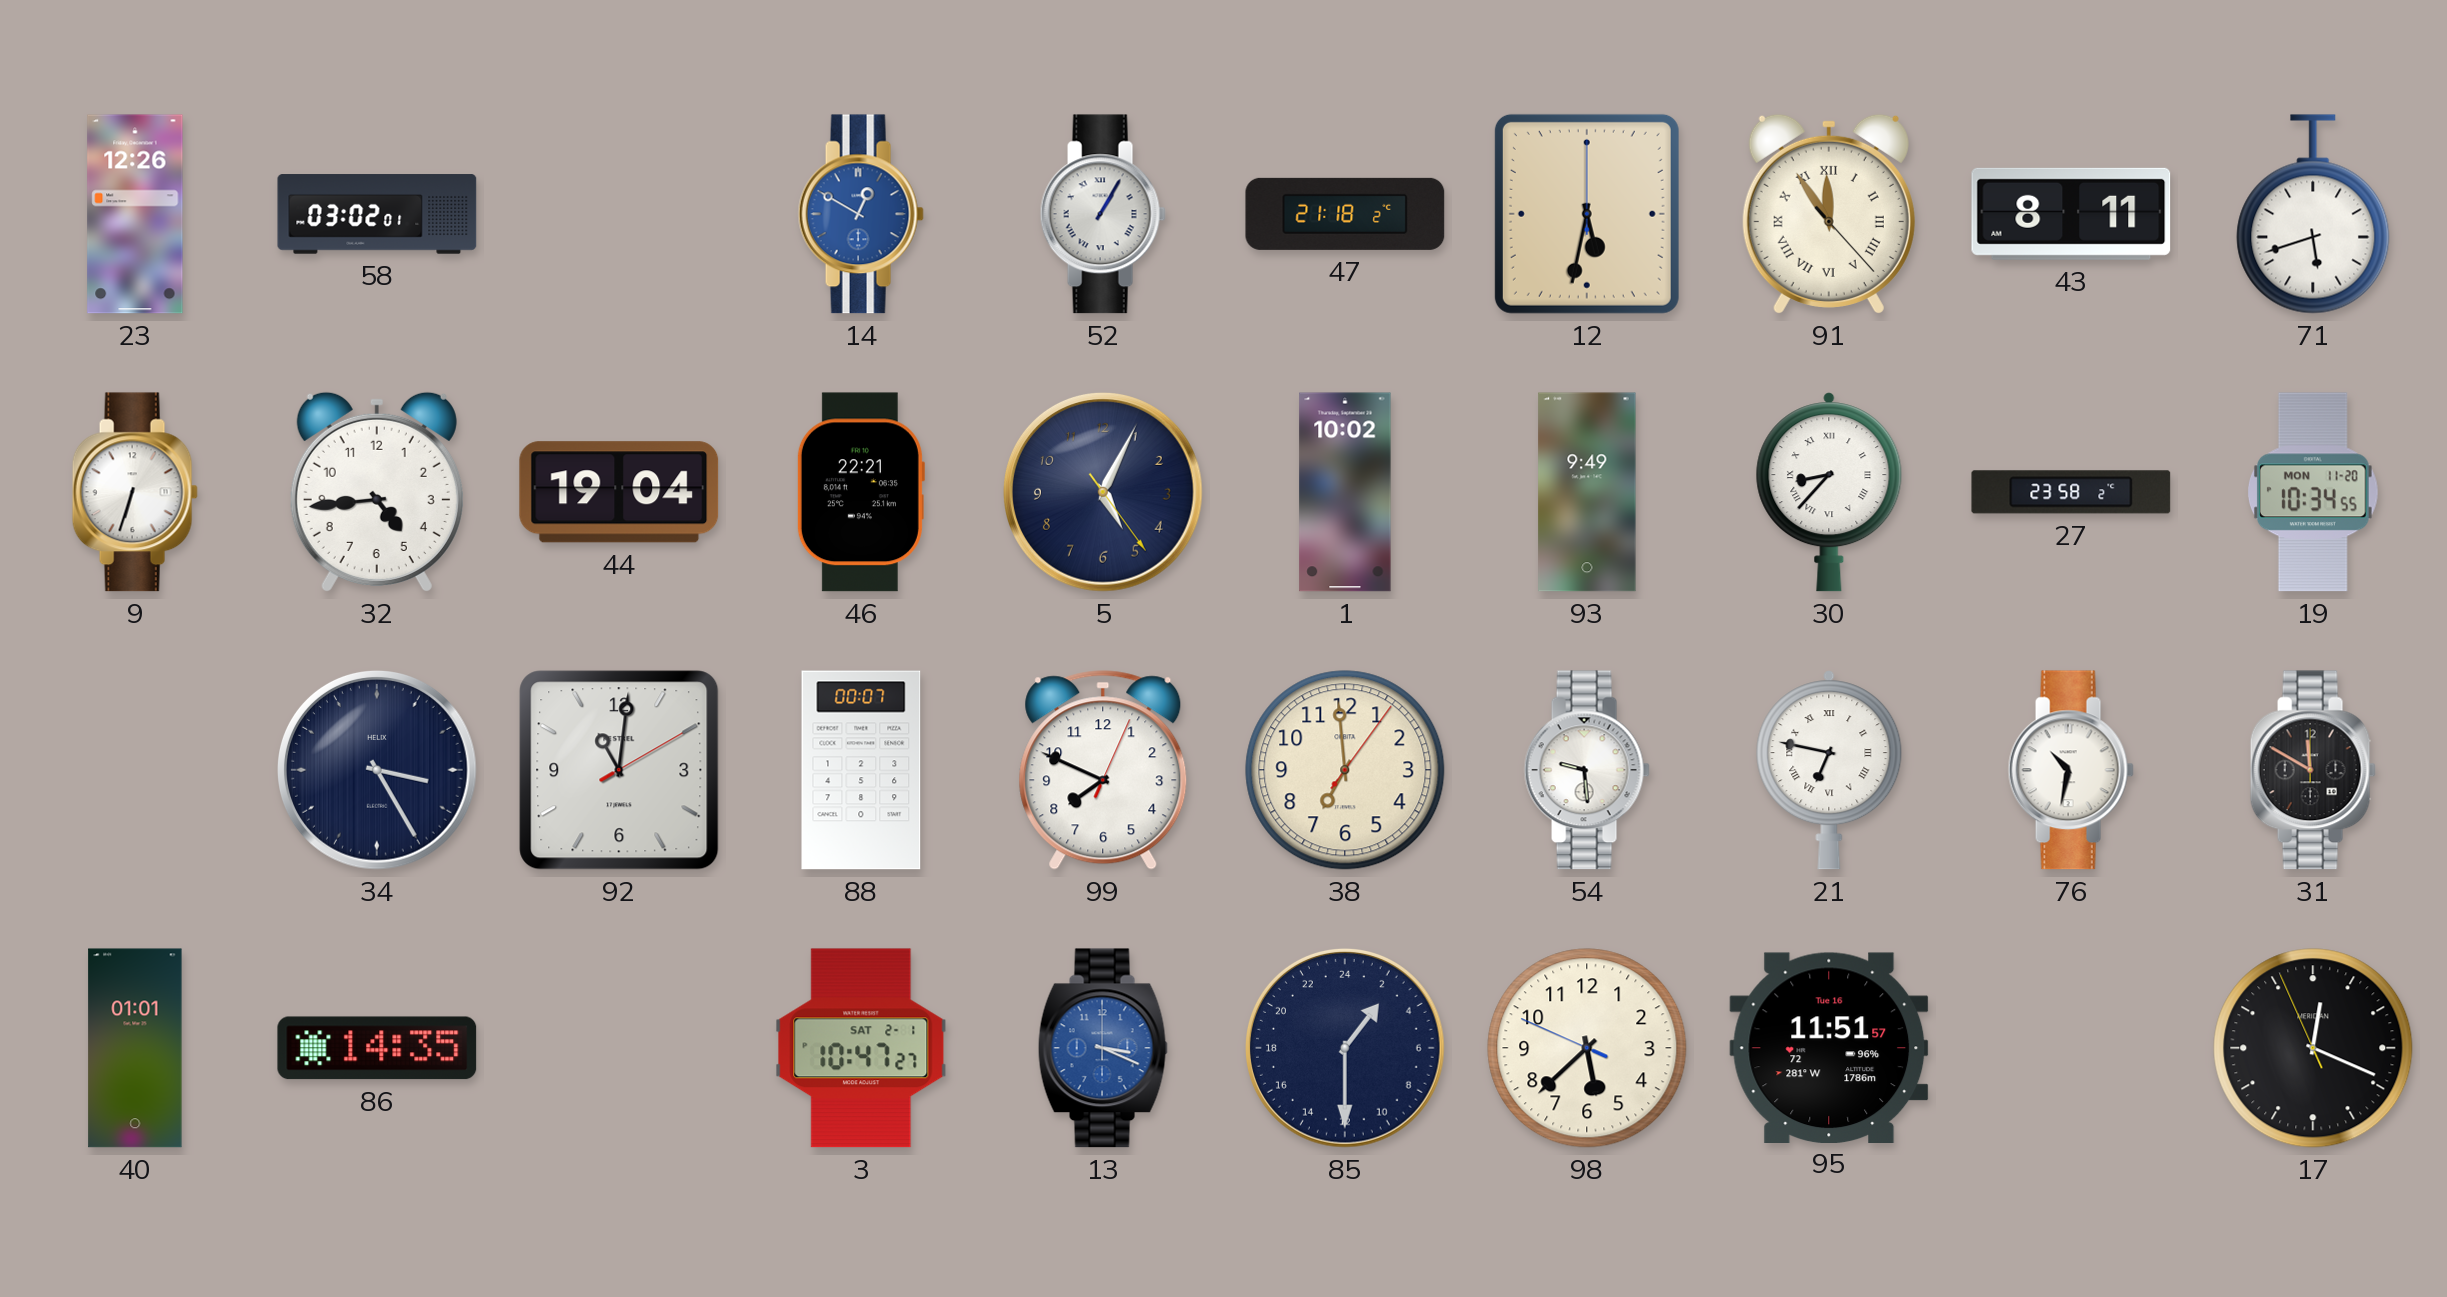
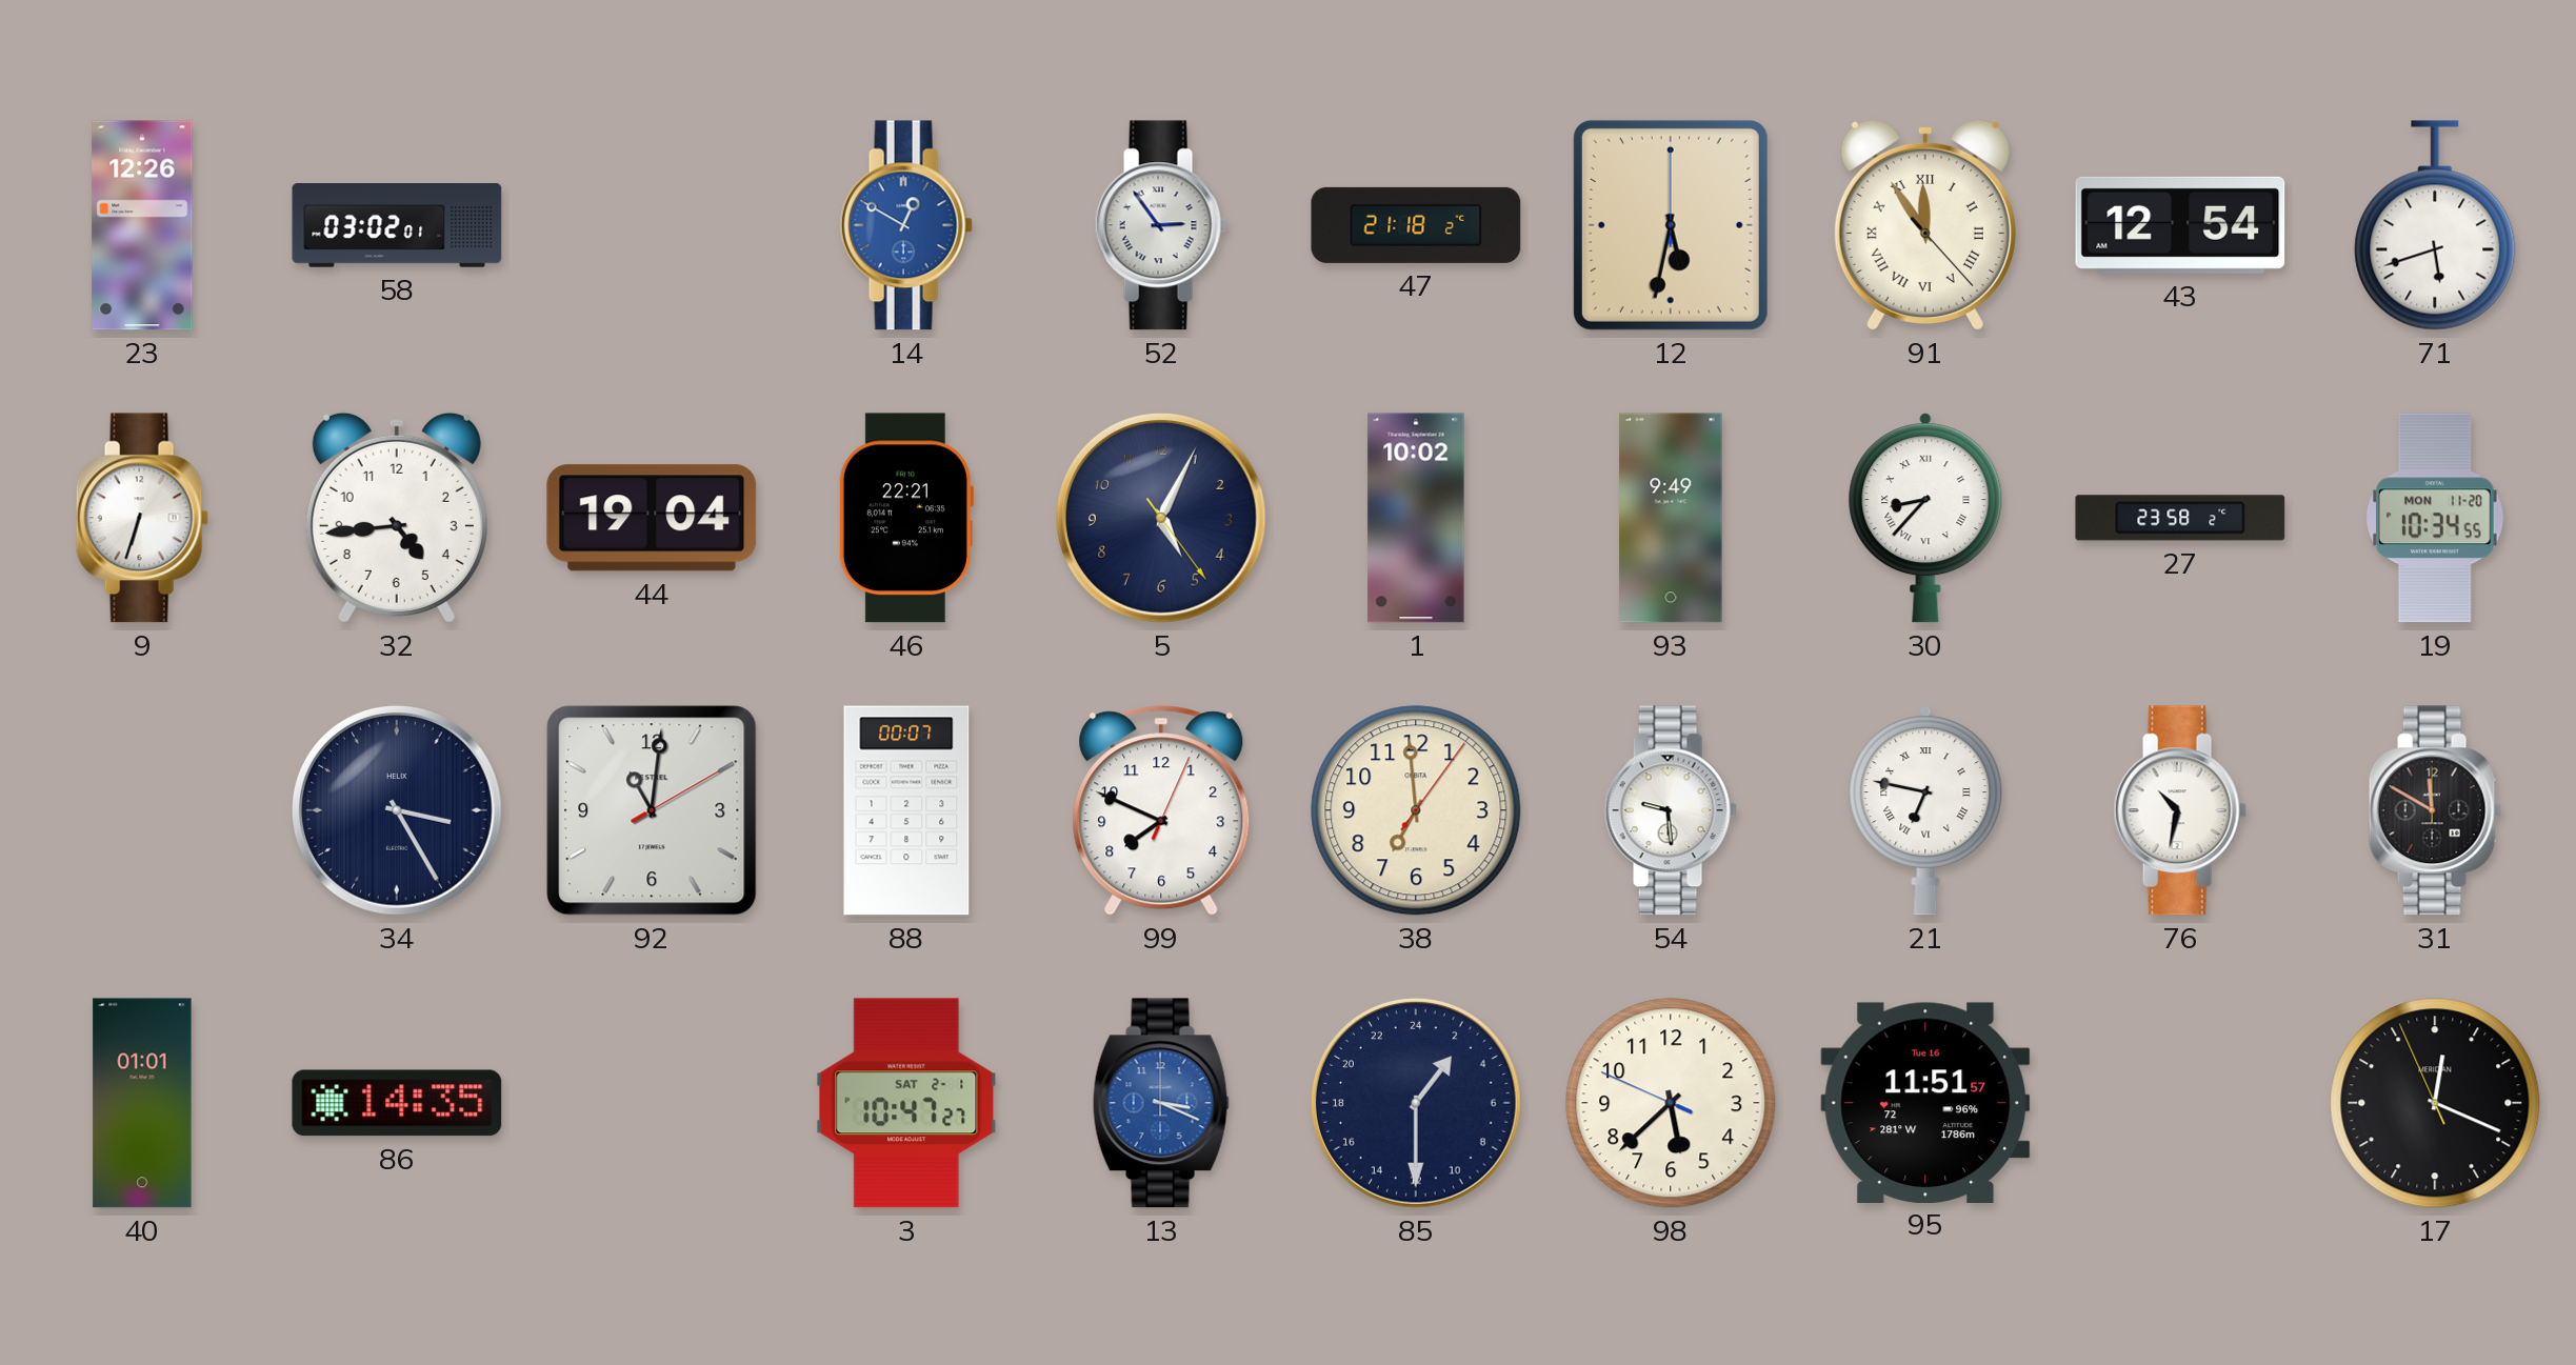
52: 1:05 -> 2:54
43: 8:11 -> 12:54
